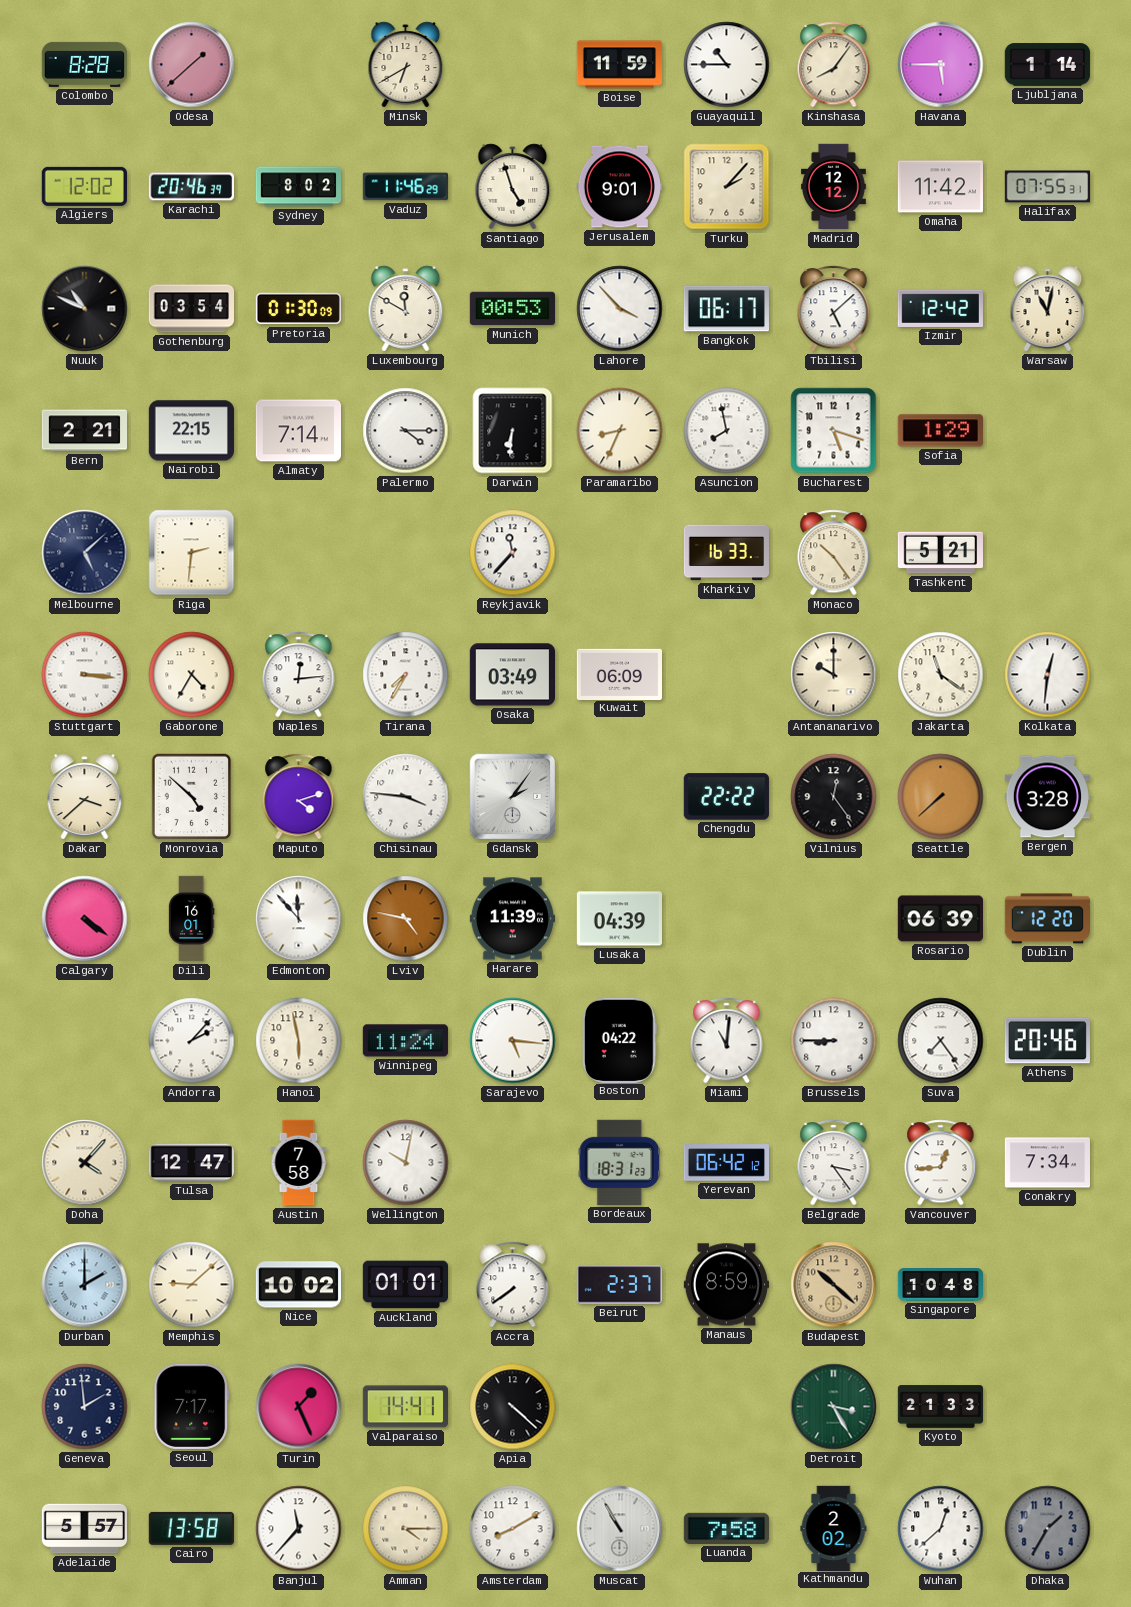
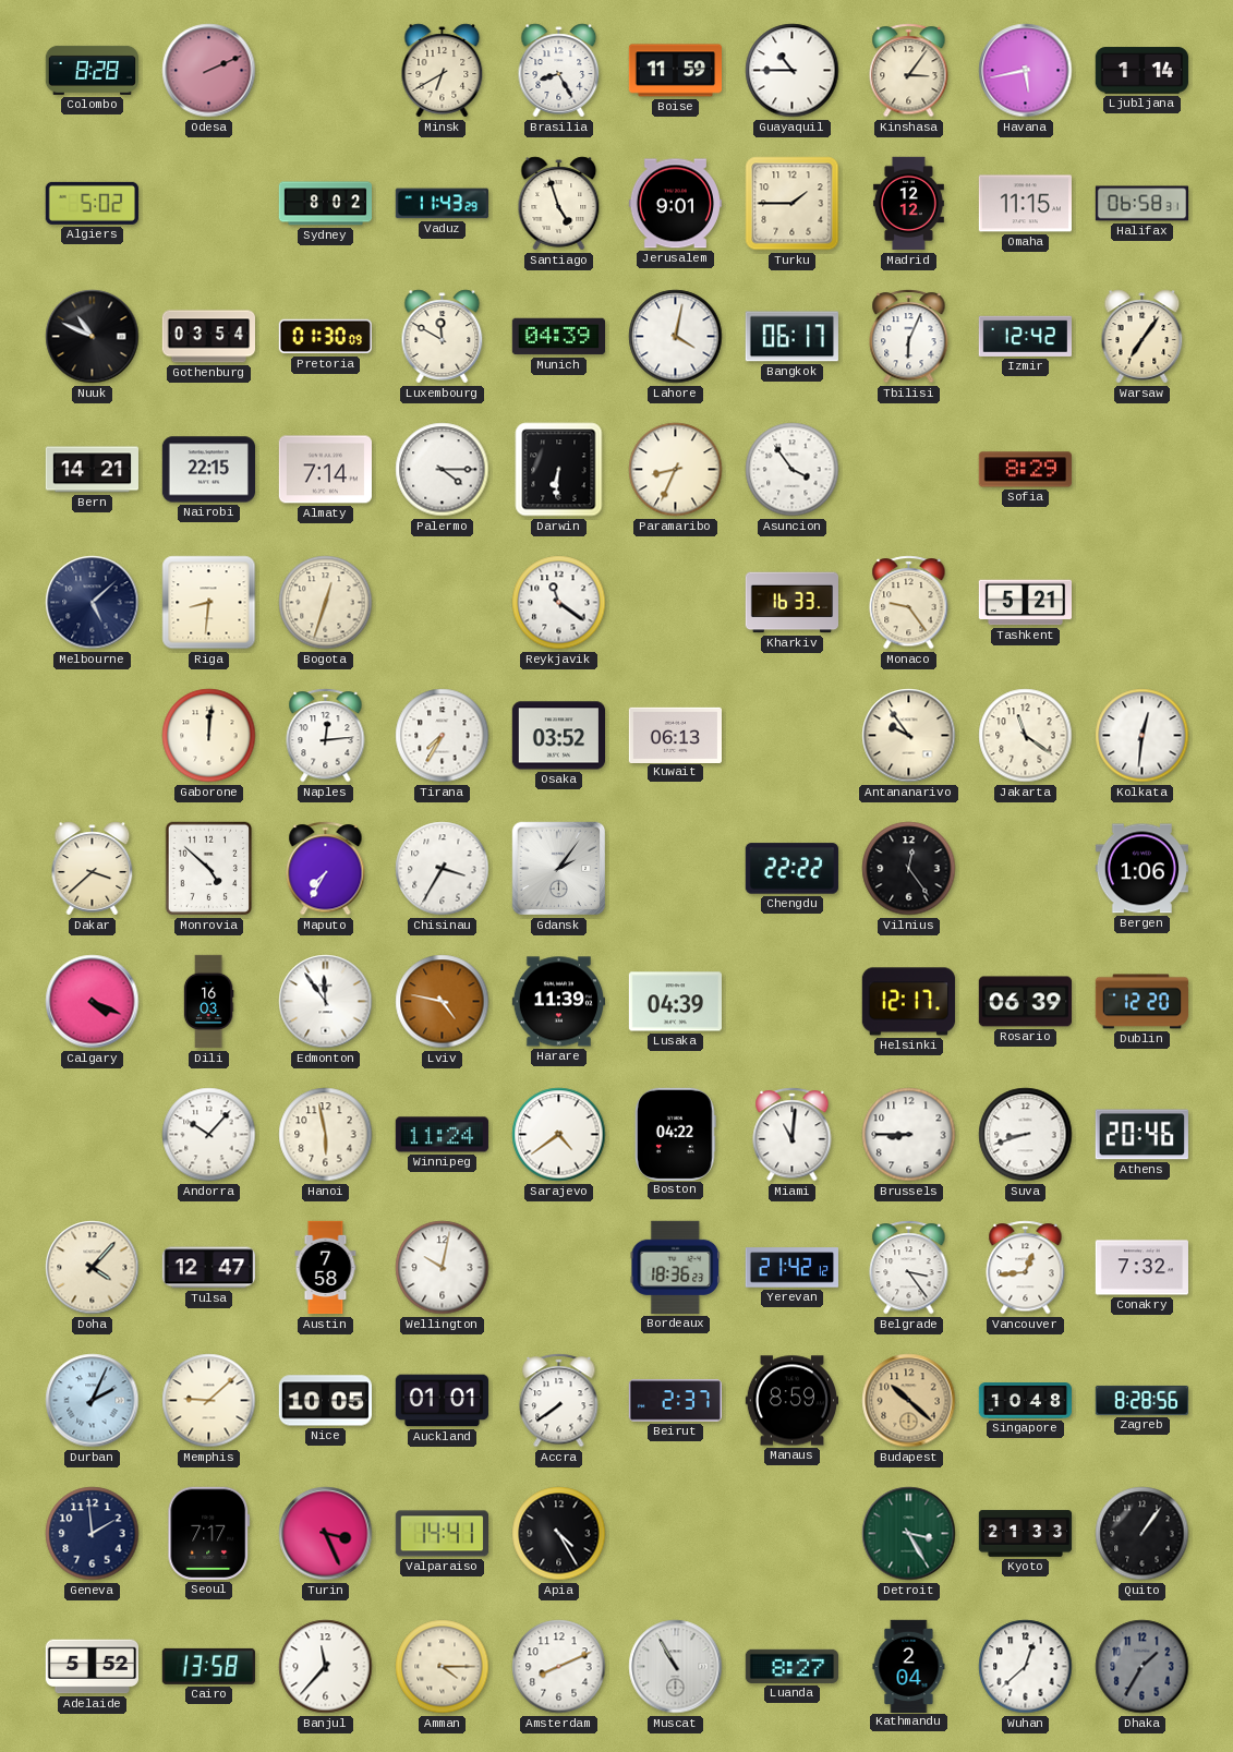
Odesa: 1:38 -> 2:11
Brasilia: none -> 8:25
Kinshasa: 8:06 -> 3:06
Havana: 5:45 -> 5:43
Algiers: 12:02 -> 5:02
Karachi: 20:46 -> none
Vaduz: 11:46 -> 11:43
Turku: 2:07 -> 1:45
Omaha: 11:42 -> 11:15
Halifax: 07:55 -> 06:58
Munich: 00:53 -> 04:39
Lahore: 3:53 -> 4:02
Tbilisi: 5:08 -> 6:04
Warsaw: 11:02 -> 7:06
Bern: 2:21 -> 14:21
Asuncion: 7:58 -> 3:54
Bucharest: 5:18 -> none
Sofia: 1:29 -> 8:29
Riga: 2:31 -> 8:31
Bogota: none -> 12:33
Reykjavik: 11:37 -> 11:21
Monaco: 10:24 -> 9:24
Stuttgart: 3:16 -> none
Gaborone: 4:35 -> 12:01
Osaka: 03:49 -> 03:52
Kuwait: 06:09 -> 06:13
Antananarivo: 10:00 -> 9:54
Maputo: 4:12 -> 7:35
Chisinau: 3:46 -> 3:35
Seattle: 7:38 -> none
Bergen: 3:28 -> 1:06
Calgary: 4:21 -> 4:19
Dili: 16:01 -> 16:03
Edmonton: 11:53 -> 11:54
Helsinki: none -> 12:17
Andorra: 2:07 -> 10:07
Sarajevo: 5:16 -> 4:39
Suva: 7:24 -> 8:42
Bordeaux: 18:31 -> 18:36
Yerevan: 06:42 -> 21:42
Conakry: 7:34 -> 7:32
Durban: 2:00 -> 2:04
Nice: 10:02 -> 10:05
Zagreb: none -> 8:28
Turin: 1:26 -> 3:26
Apia: 4:22 -> 4:25
Quito: none -> 1:06
Adelaide: 5:57 -> 5:52
Amsterdam: 8:10 -> 8:11
Luanda: 7:58 -> 8:27
Kathmandu: 2:02 -> 2:04
